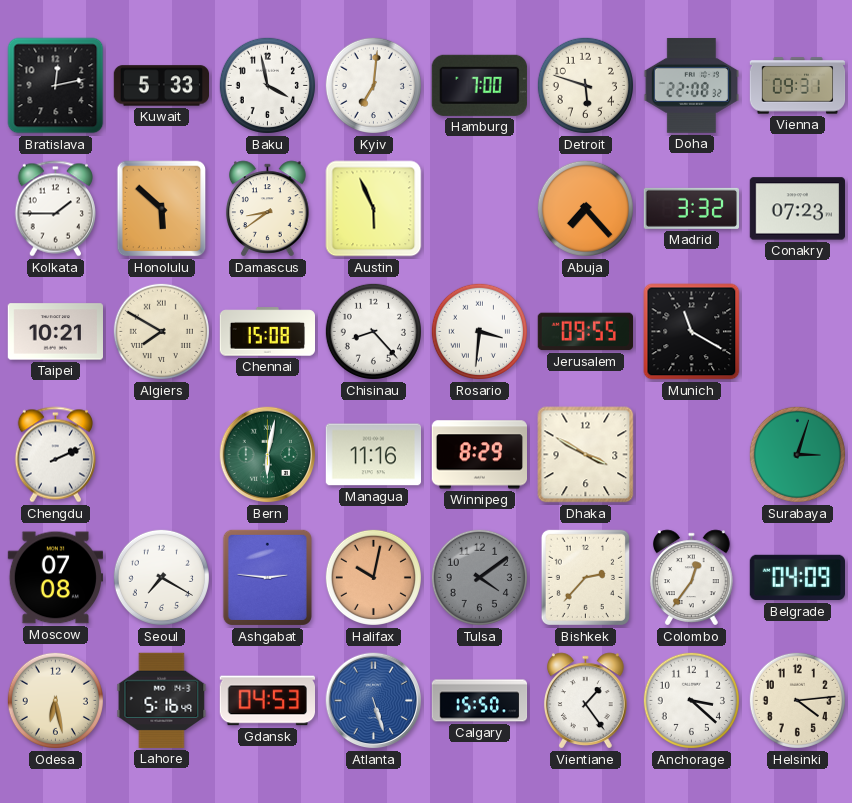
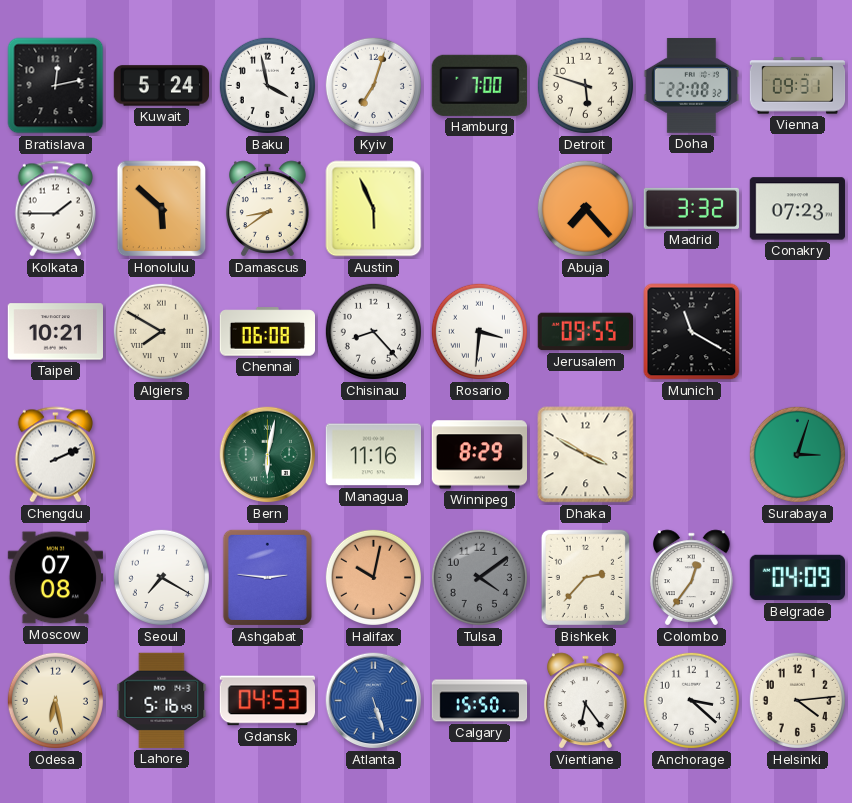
Kuwait: 5:33 -> 5:24
Kyiv: 7:01 -> 7:03
Chennai: 15:08 -> 06:08
Vientiane: 1:24 -> 6:24
